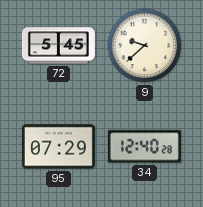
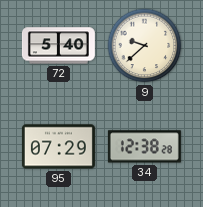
72: 5:45 -> 5:40
34: 12:40 -> 12:38
